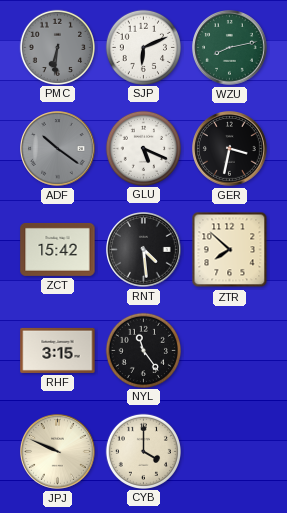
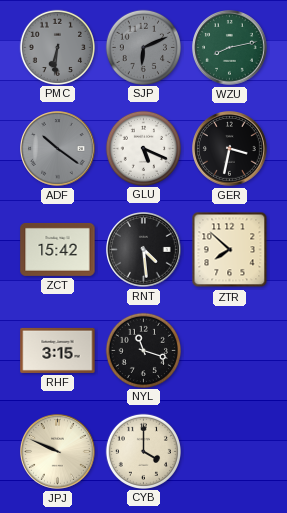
SJP dial: white -> grey
NYL: 11:24 -> 11:18
